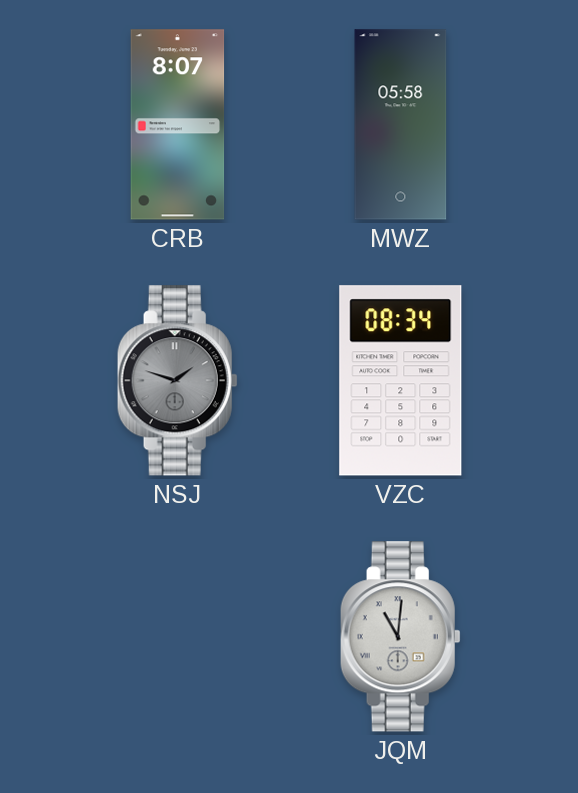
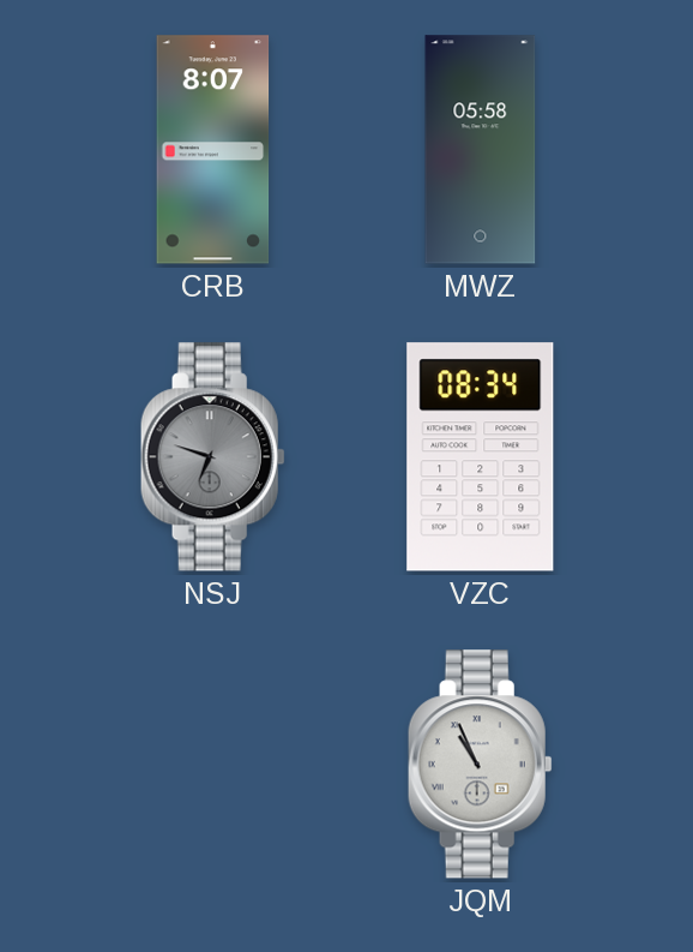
NSJ: 1:48 -> 6:48
JQM: 11:01 -> 10:56
